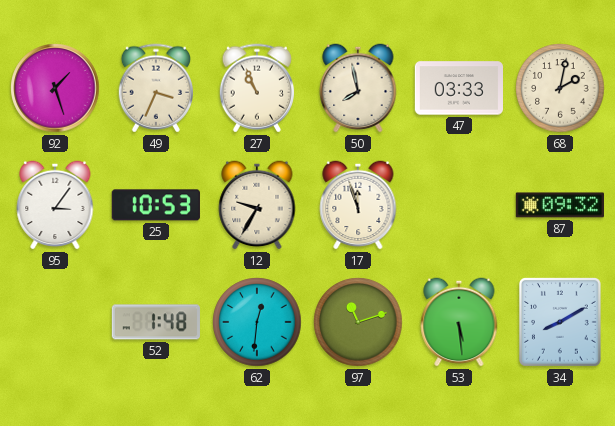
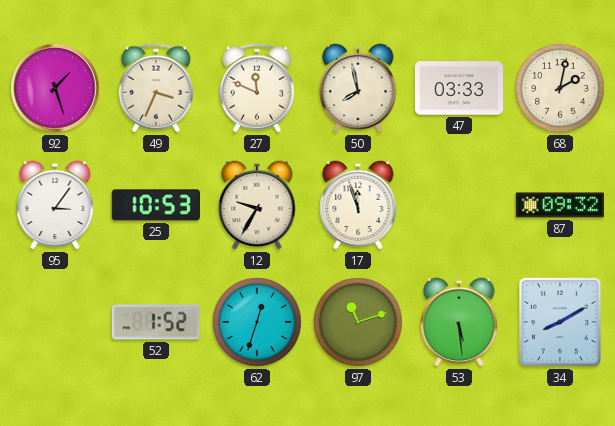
27: 10:56 -> 11:49
52: 1:48 -> 1:52
62: 12:31 -> 12:33
